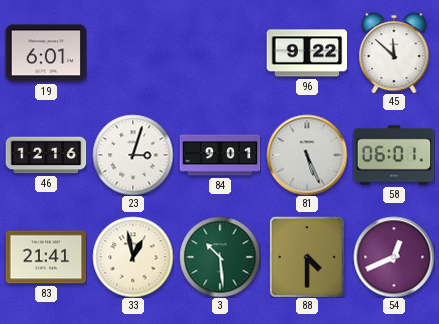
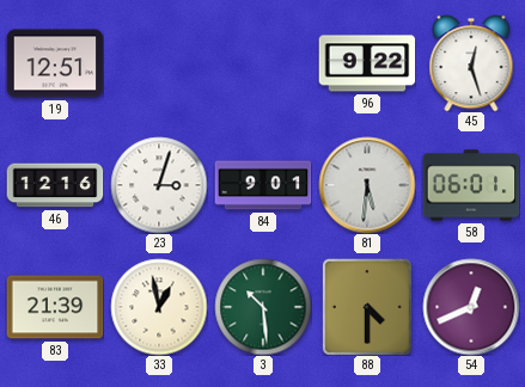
19: 6:01 -> 12:51
45: 11:52 -> 12:27
81: 5:26 -> 5:31
83: 21:41 -> 21:39
